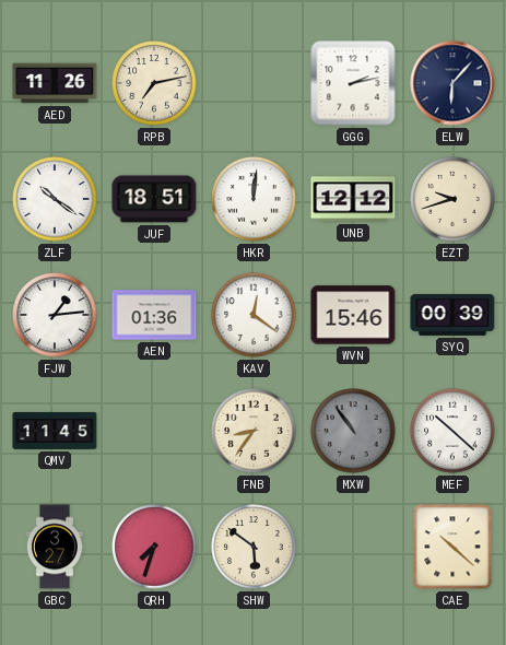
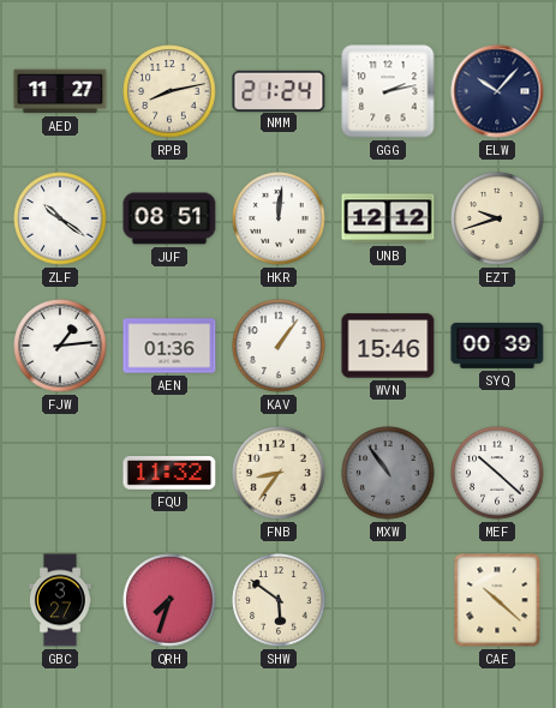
AED: 11:26 -> 11:27
RPB: 7:13 -> 8:13
NMM: none -> 21:24
ELW: 6:07 -> 10:07
JUF: 18:51 -> 08:51
KAV: 12:21 -> 1:06
QMV: 11:45 -> none
FQU: none -> 11:32
